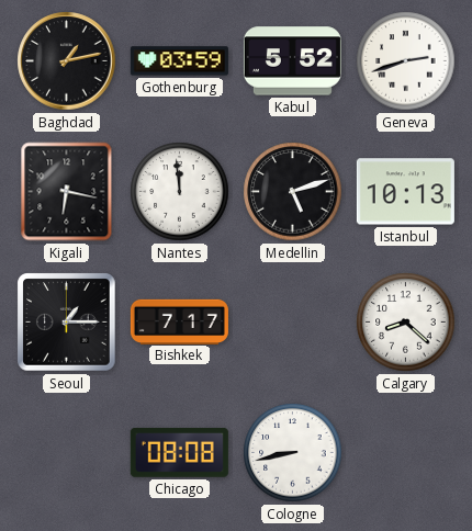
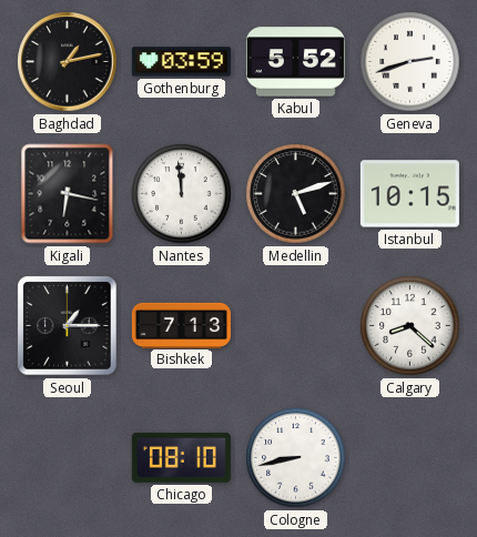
Istanbul: 10:13 -> 10:15
Bishkek: 7:17 -> 7:13
Chicago: 08:08 -> 08:10
